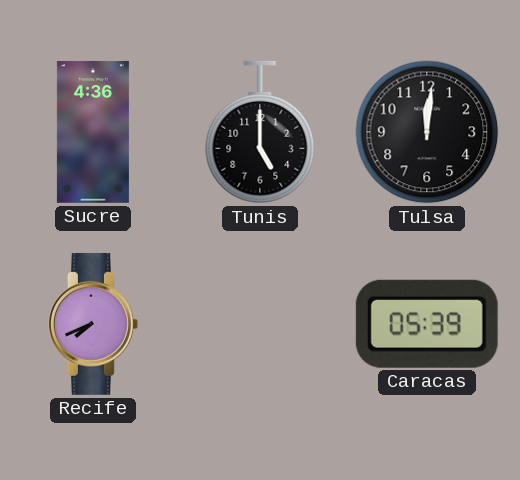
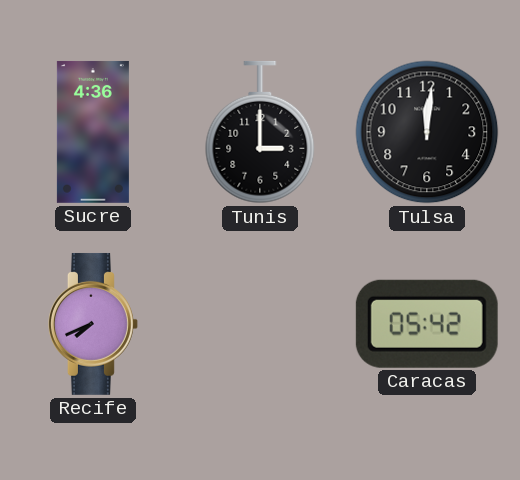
Tunis: 5:00 -> 3:00
Caracas: 05:39 -> 05:42
